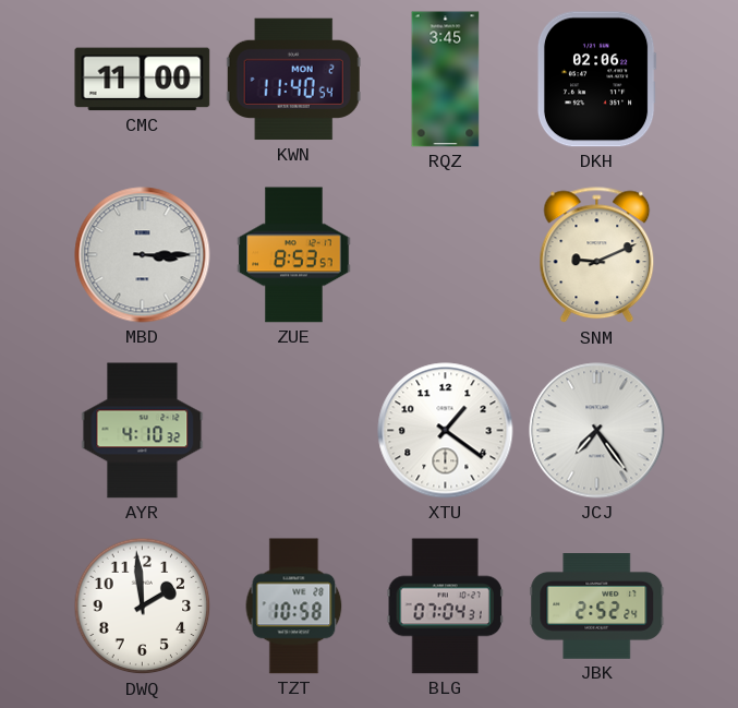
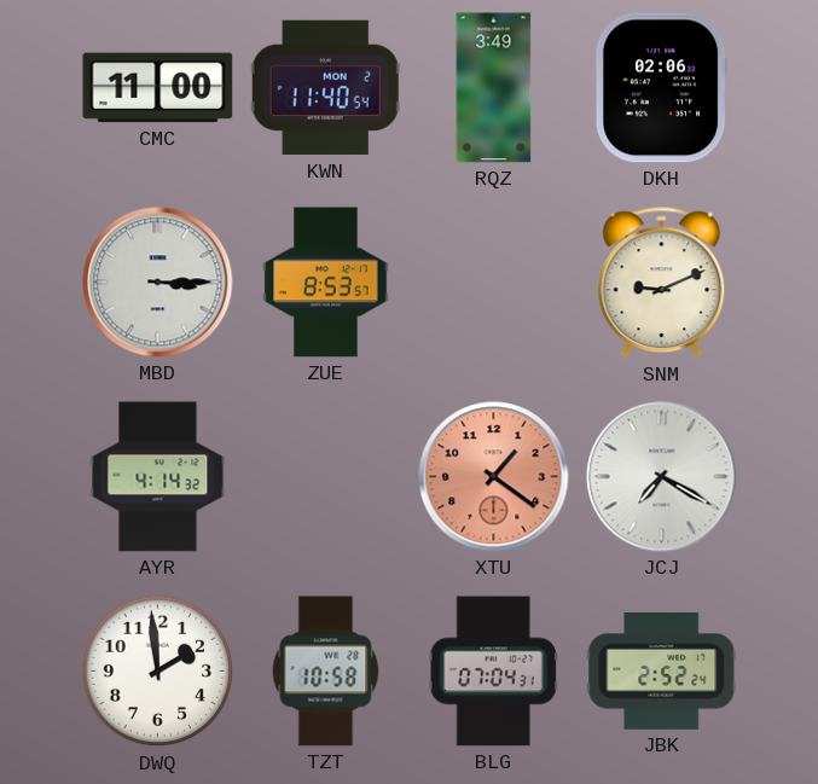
RQZ: 3:45 -> 3:49
AYR: 4:10 -> 4:14
XTU dial: white -> salmon
JCJ: 7:24 -> 7:20
